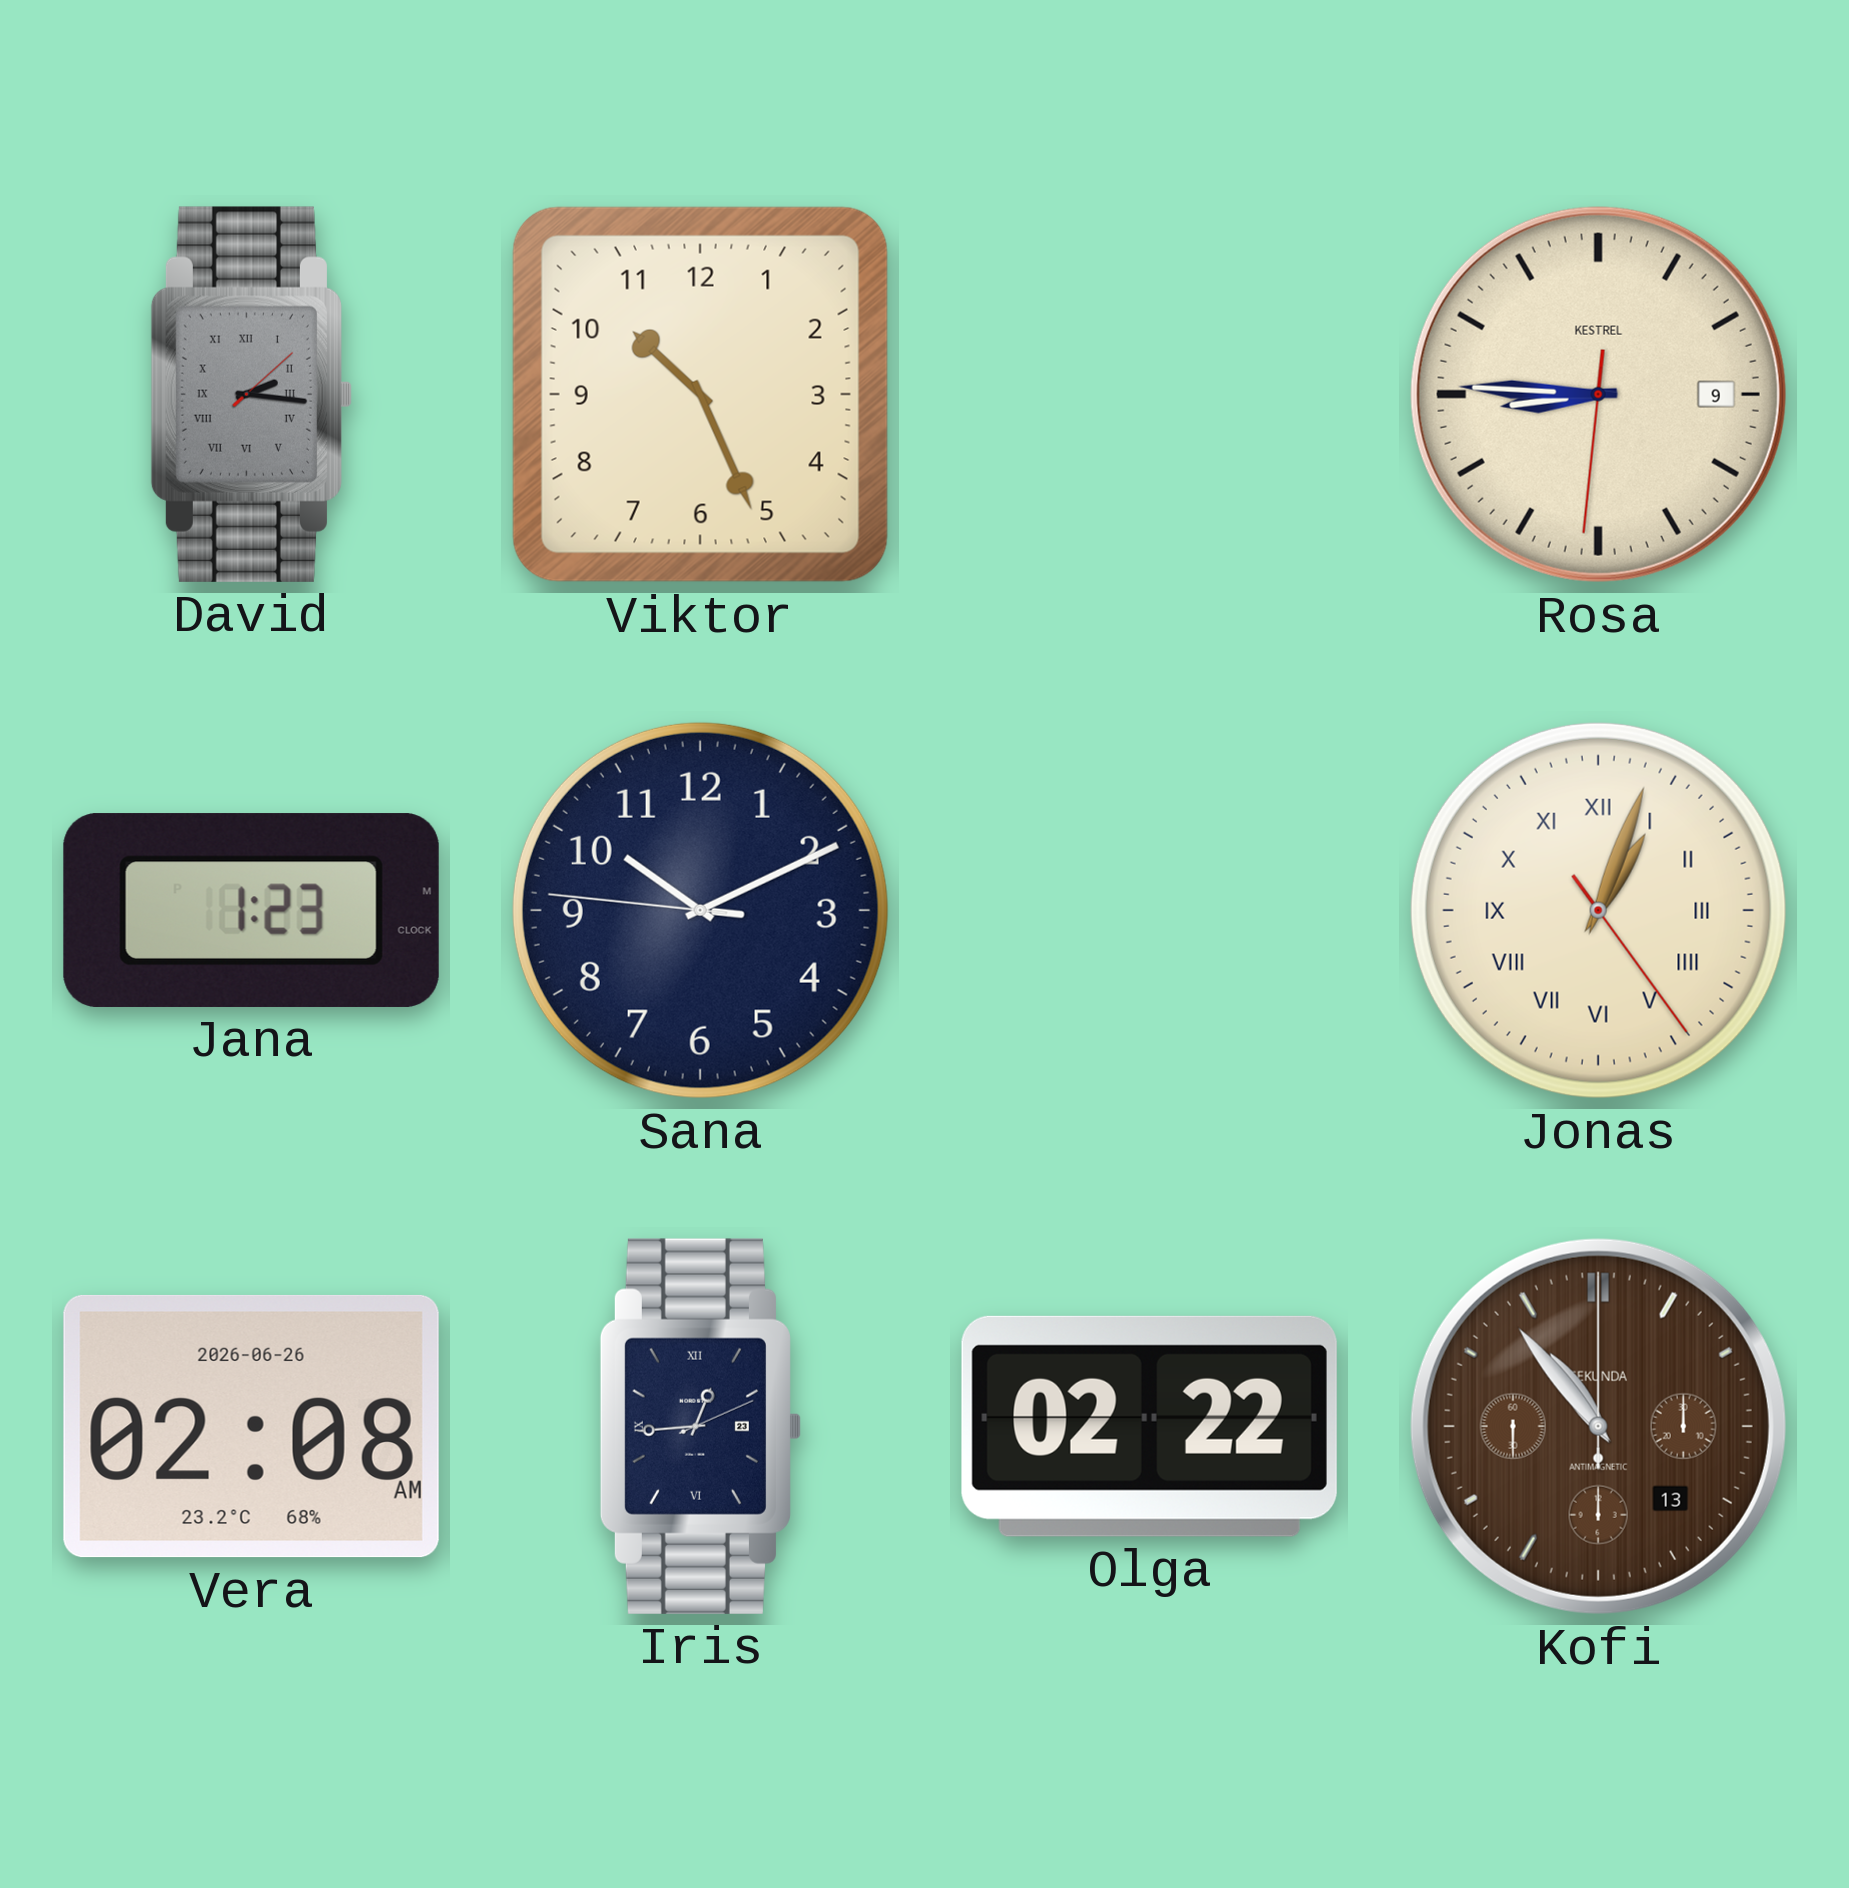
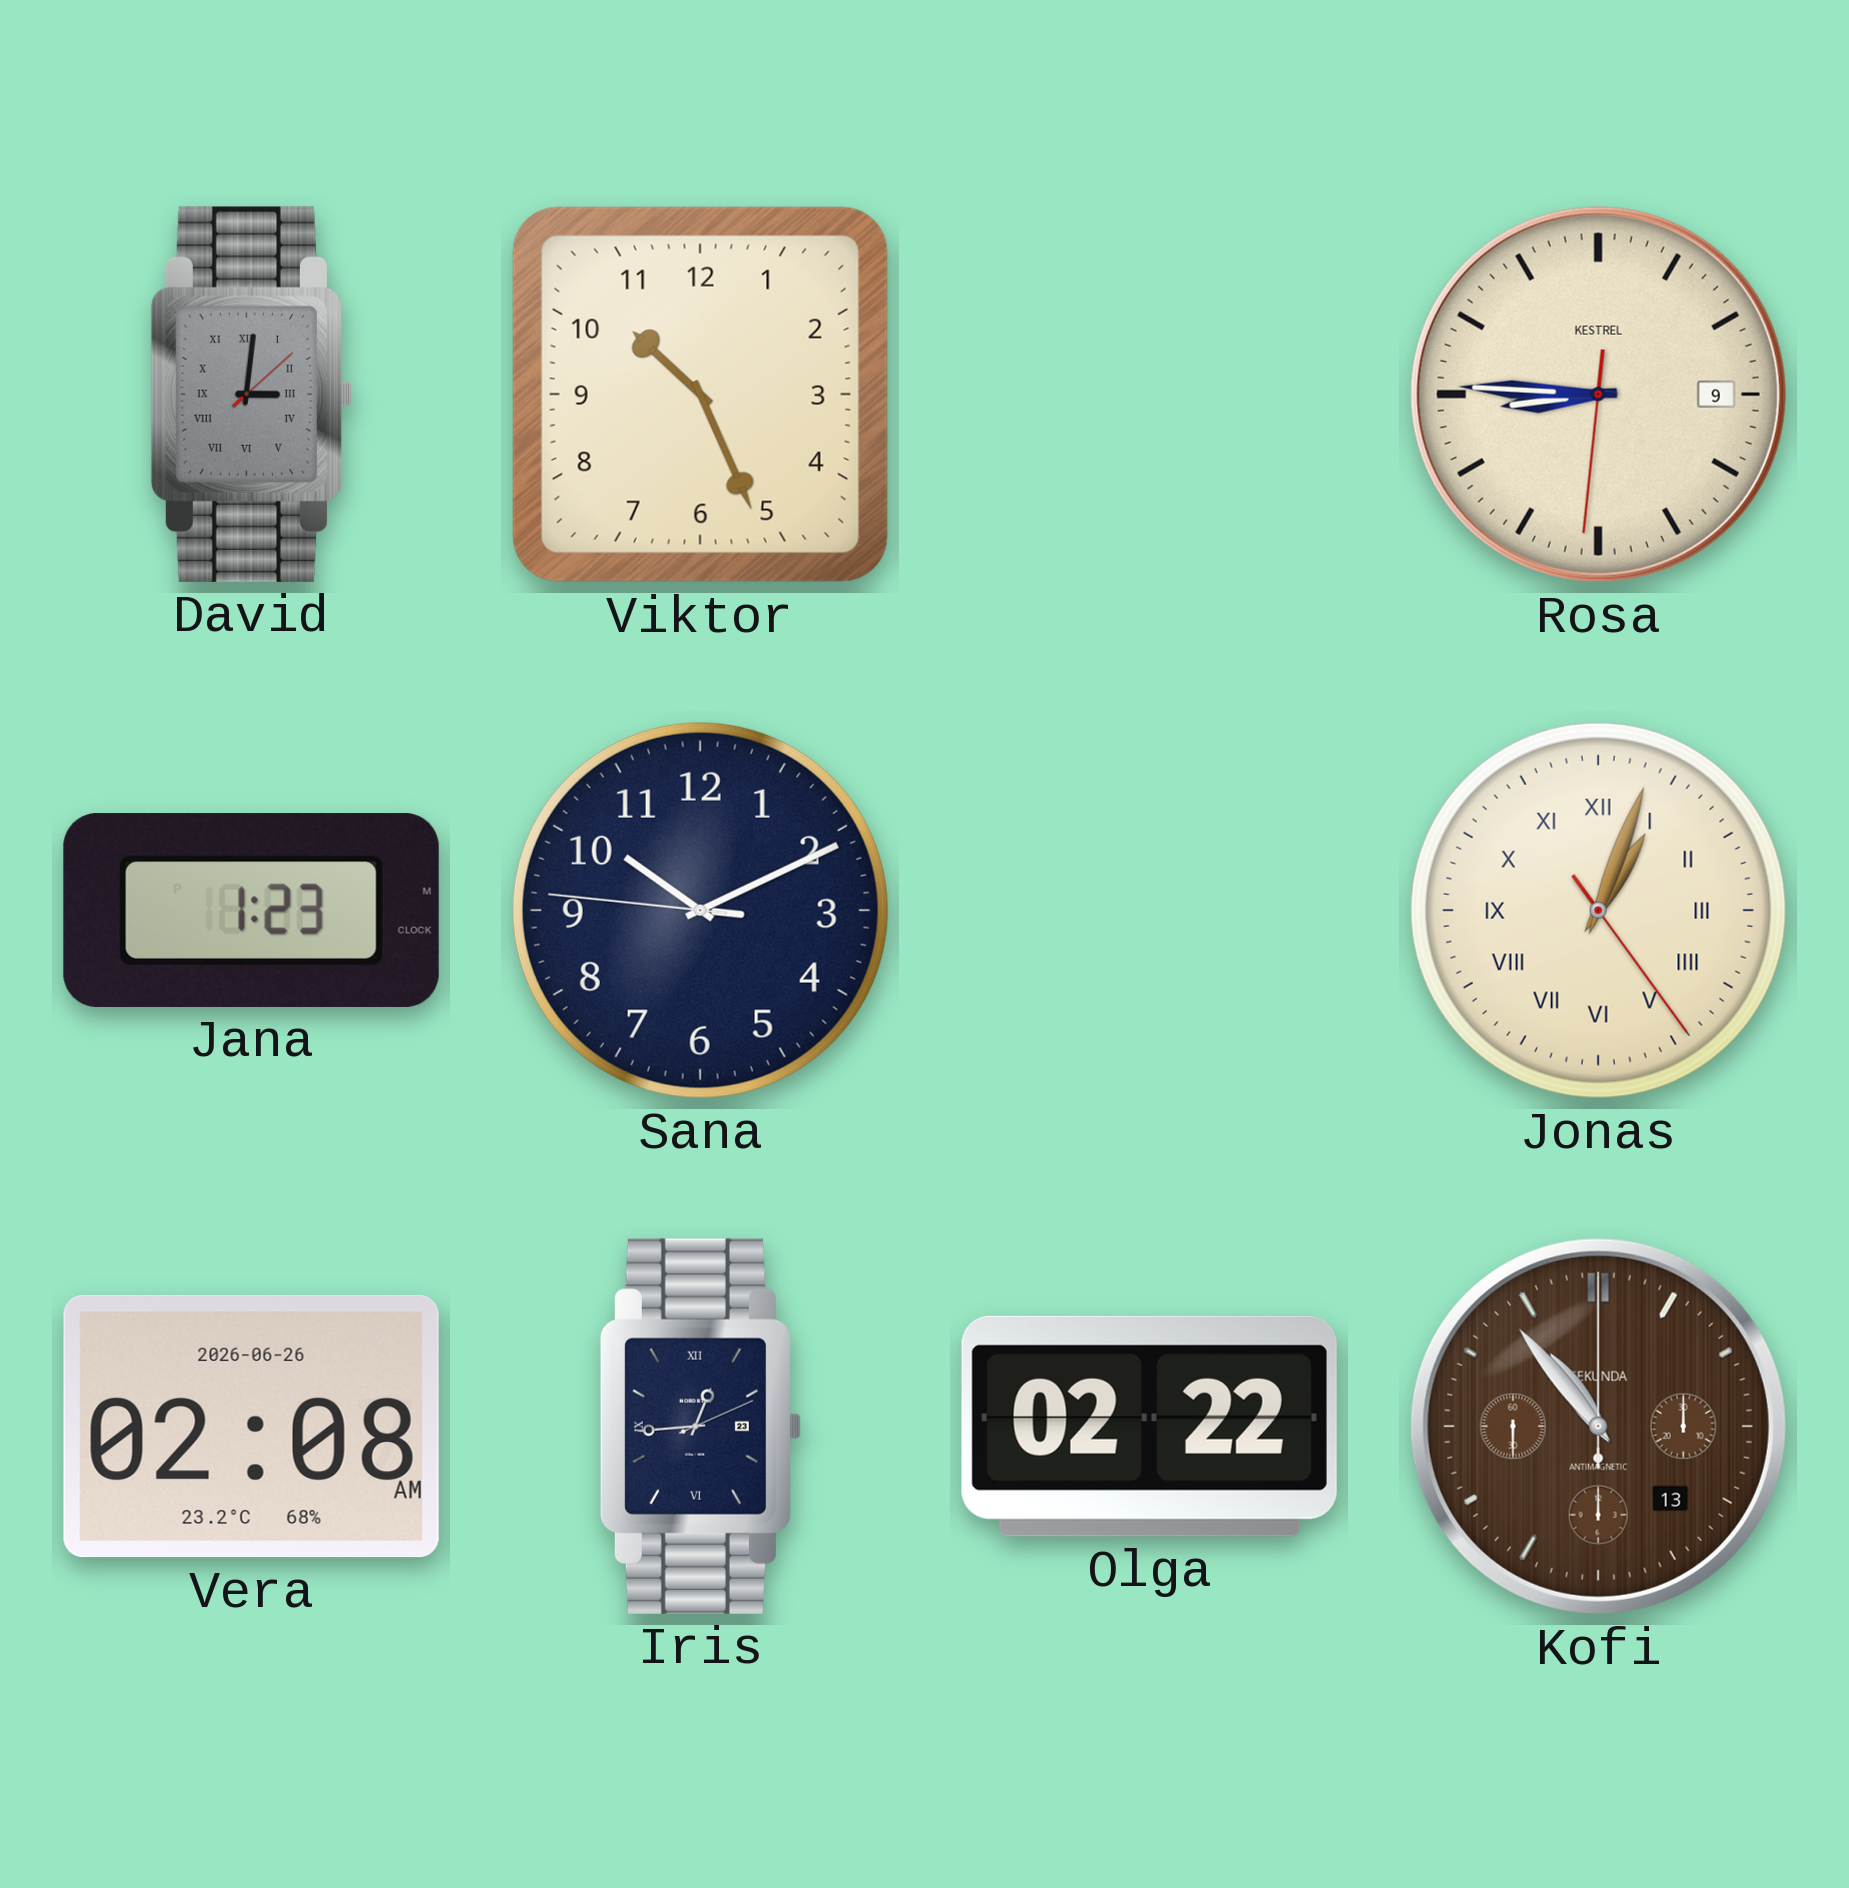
David: 2:16 -> 3:01
